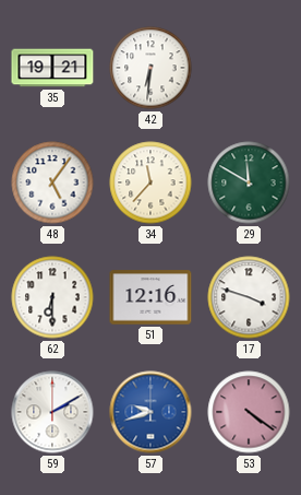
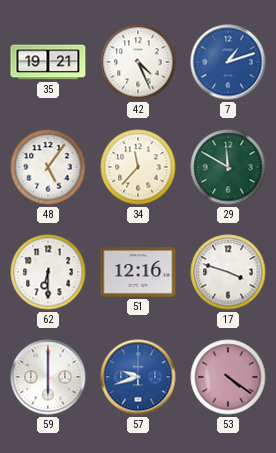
42: 6:31 -> 4:26
7: none -> 1:12
59: 2:10 -> 6:00
